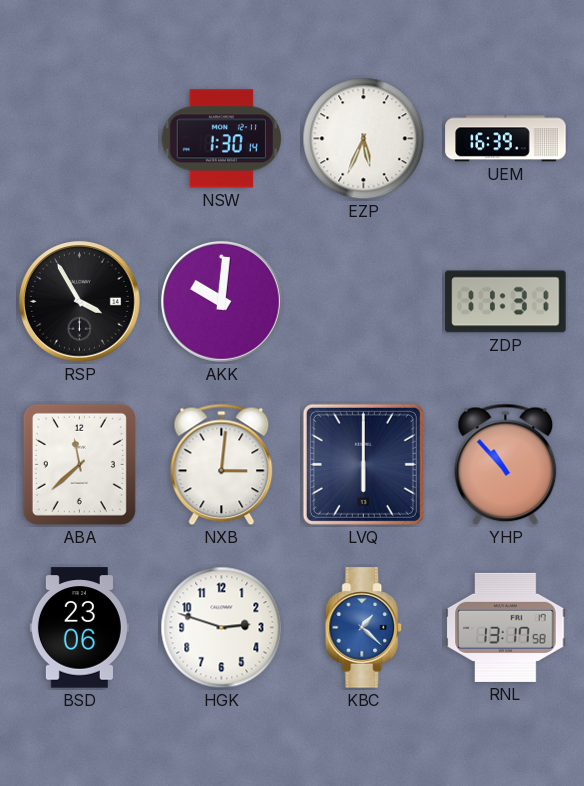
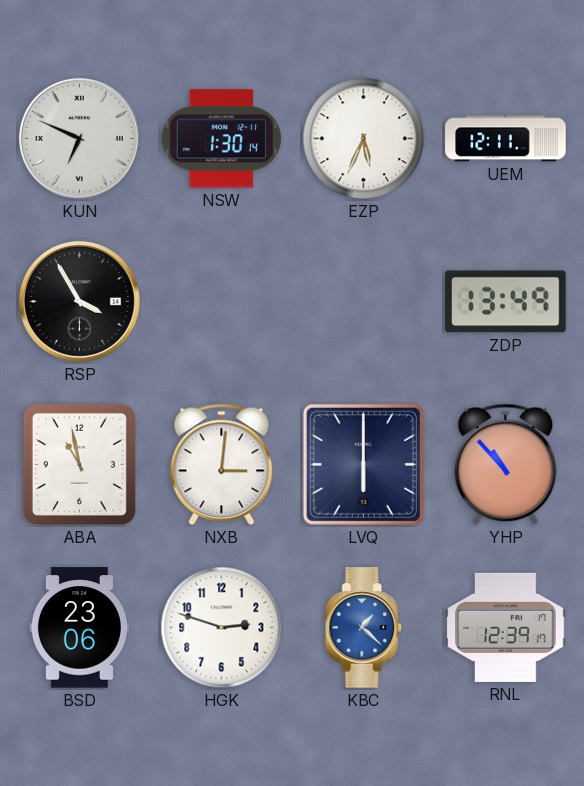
KUN: none -> 6:49
UEM: 16:39 -> 12:11
AKK: 10:01 -> none
ZDP: 11:31 -> 13:49
ABA: 11:38 -> 10:58
RNL: 13:17 -> 12:39
